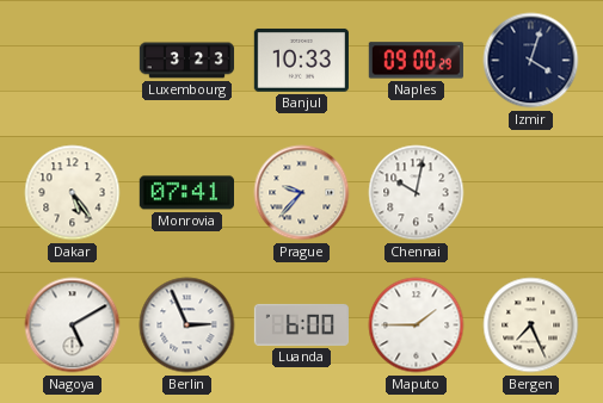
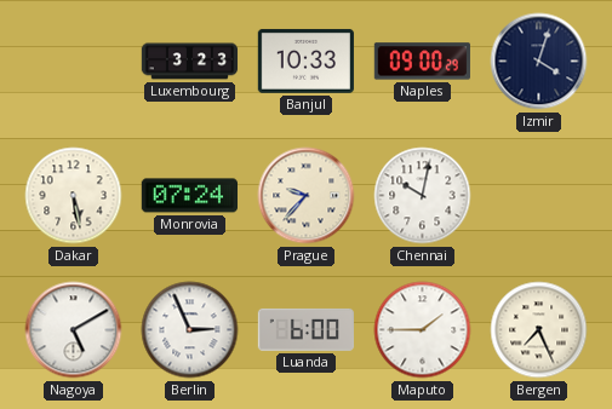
Dakar: 5:24 -> 5:28
Monrovia: 07:41 -> 07:24
